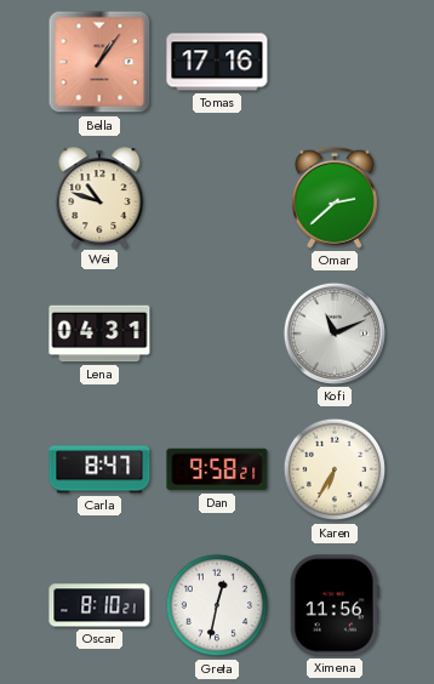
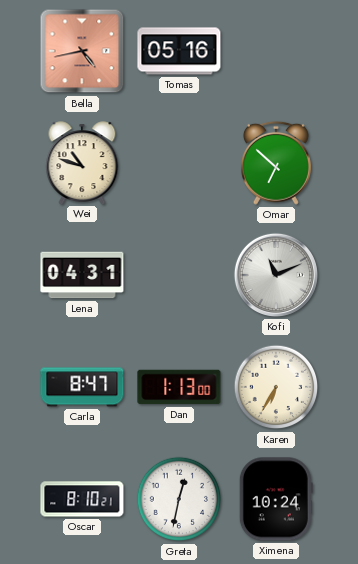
Bella: 1:06 -> 4:43
Tomas: 17:16 -> 05:16
Omar: 2:38 -> 6:52
Dan: 9:58 -> 1:13
Ximena: 11:56 -> 10:24
